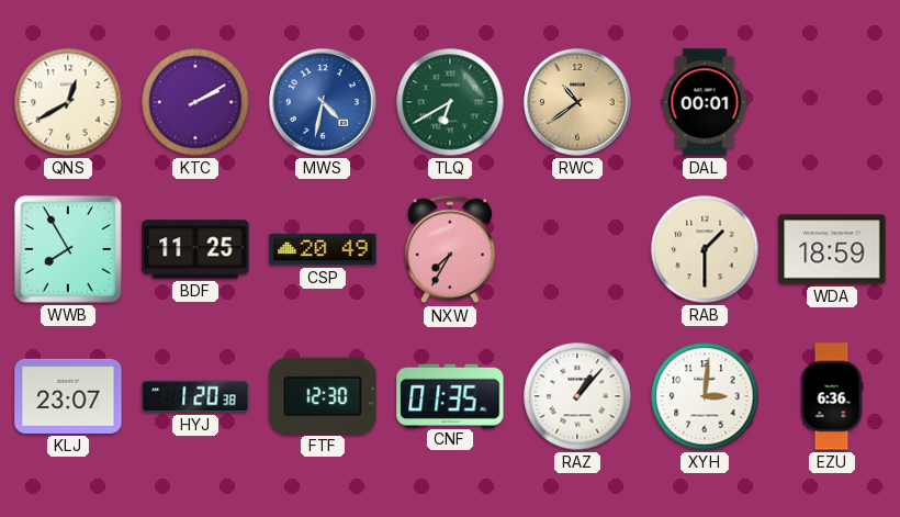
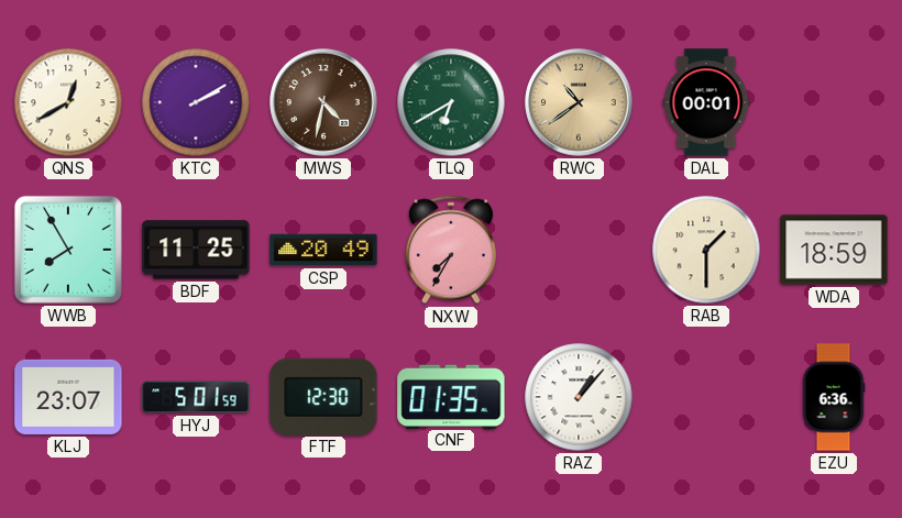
MWS dial: blue -> brown
HYJ: 1:20 -> 5:01
XYH: 3:01 -> none
